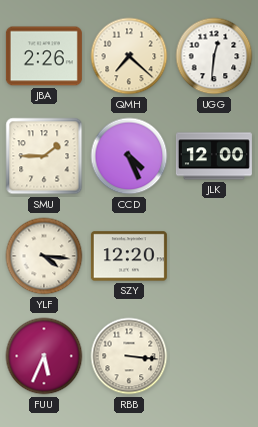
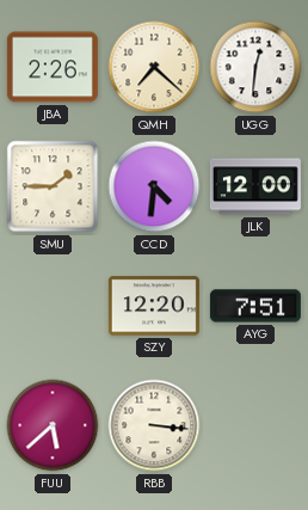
CCD: 4:26 -> 4:31
YLF: 4:16 -> none
AYG: none -> 7:51
FUU: 5:34 -> 5:38
